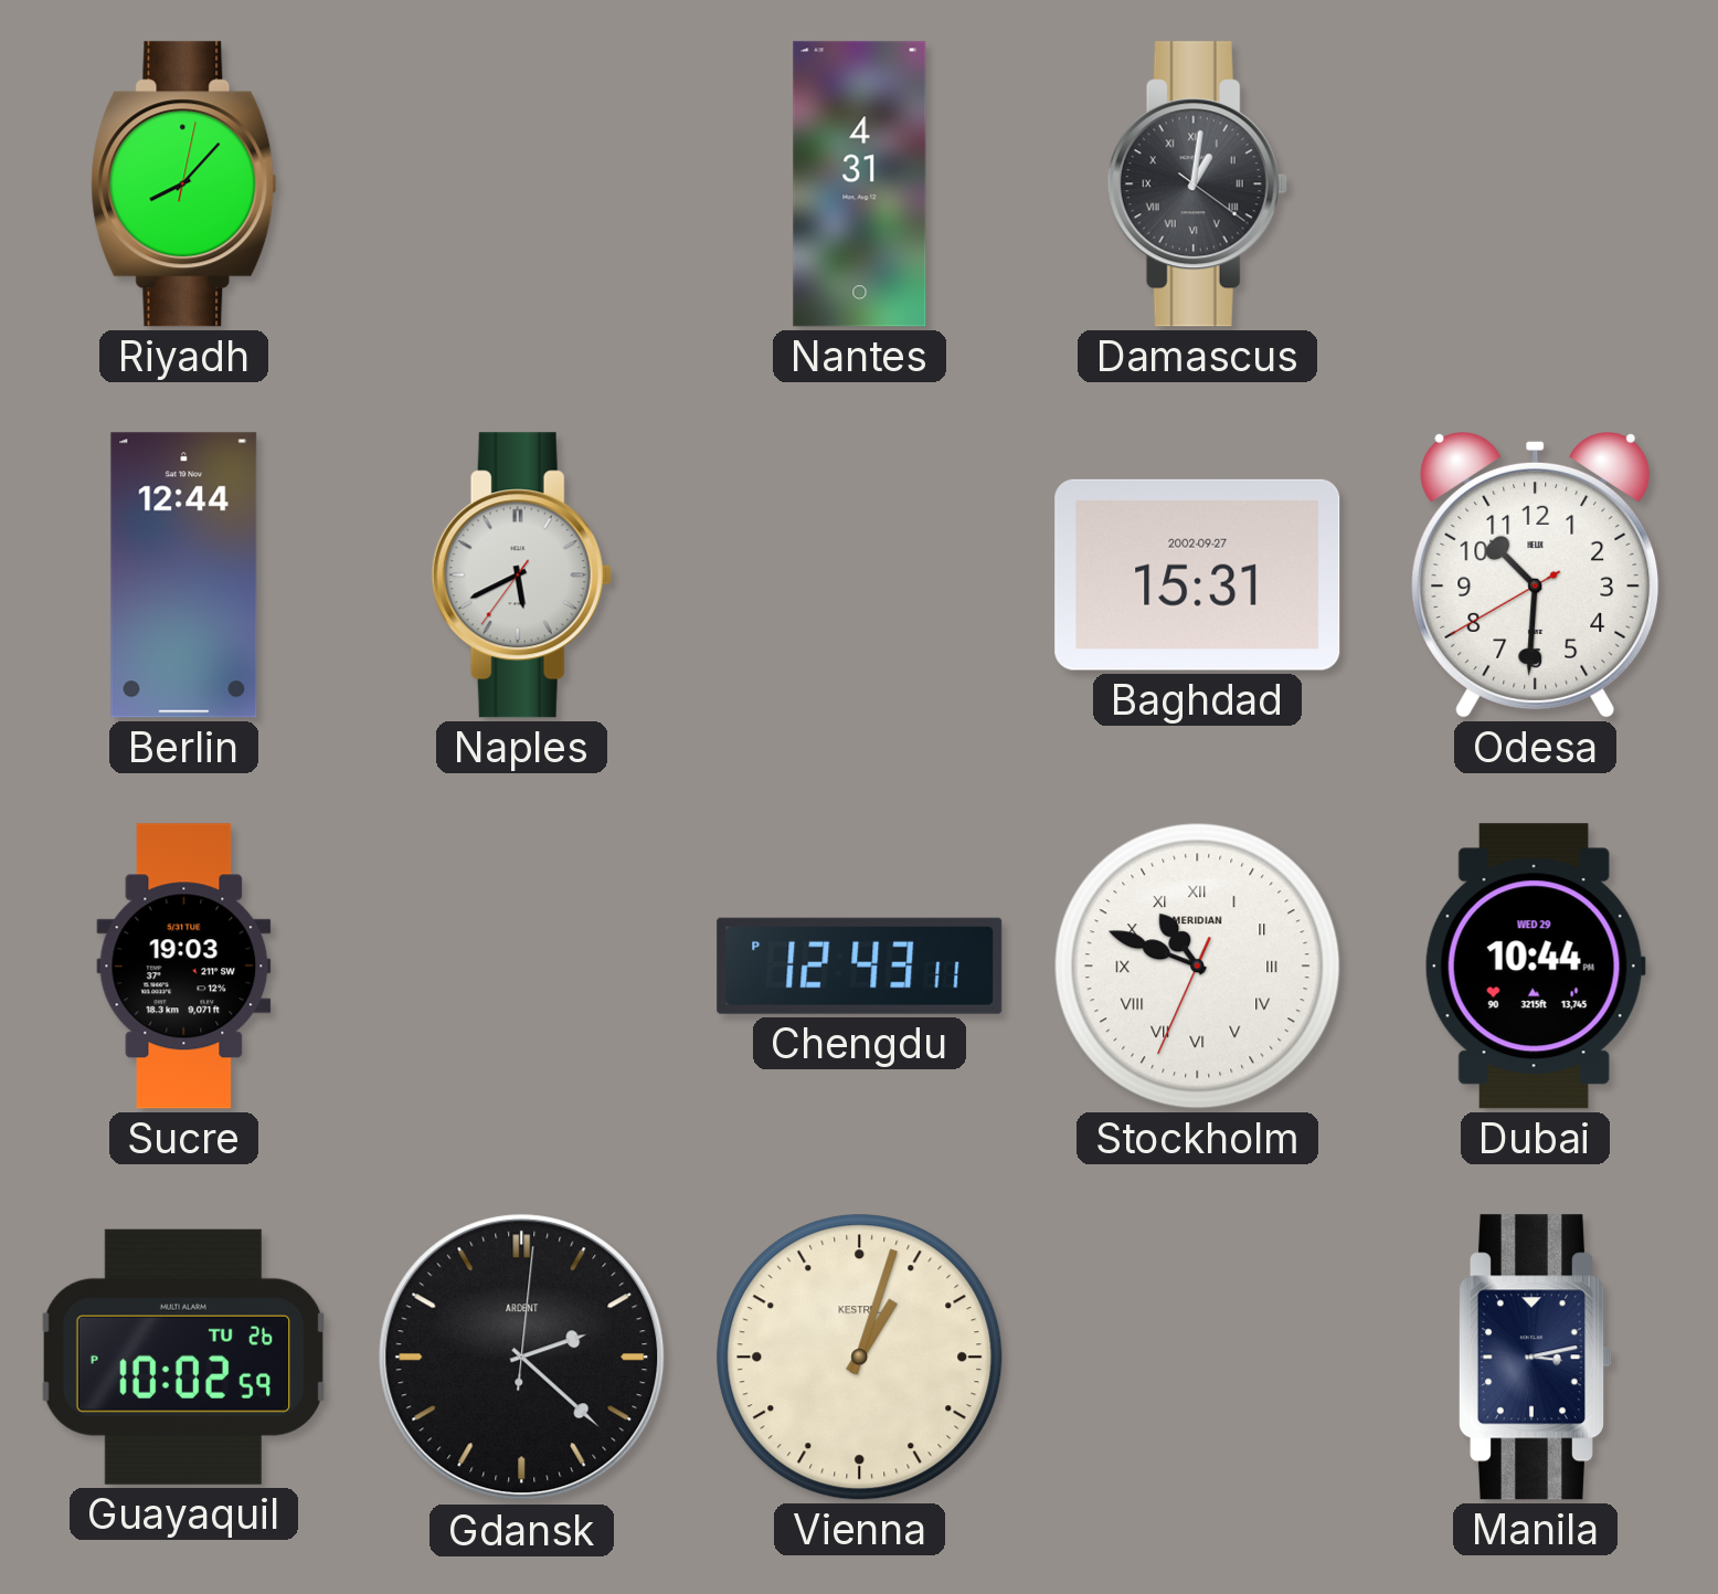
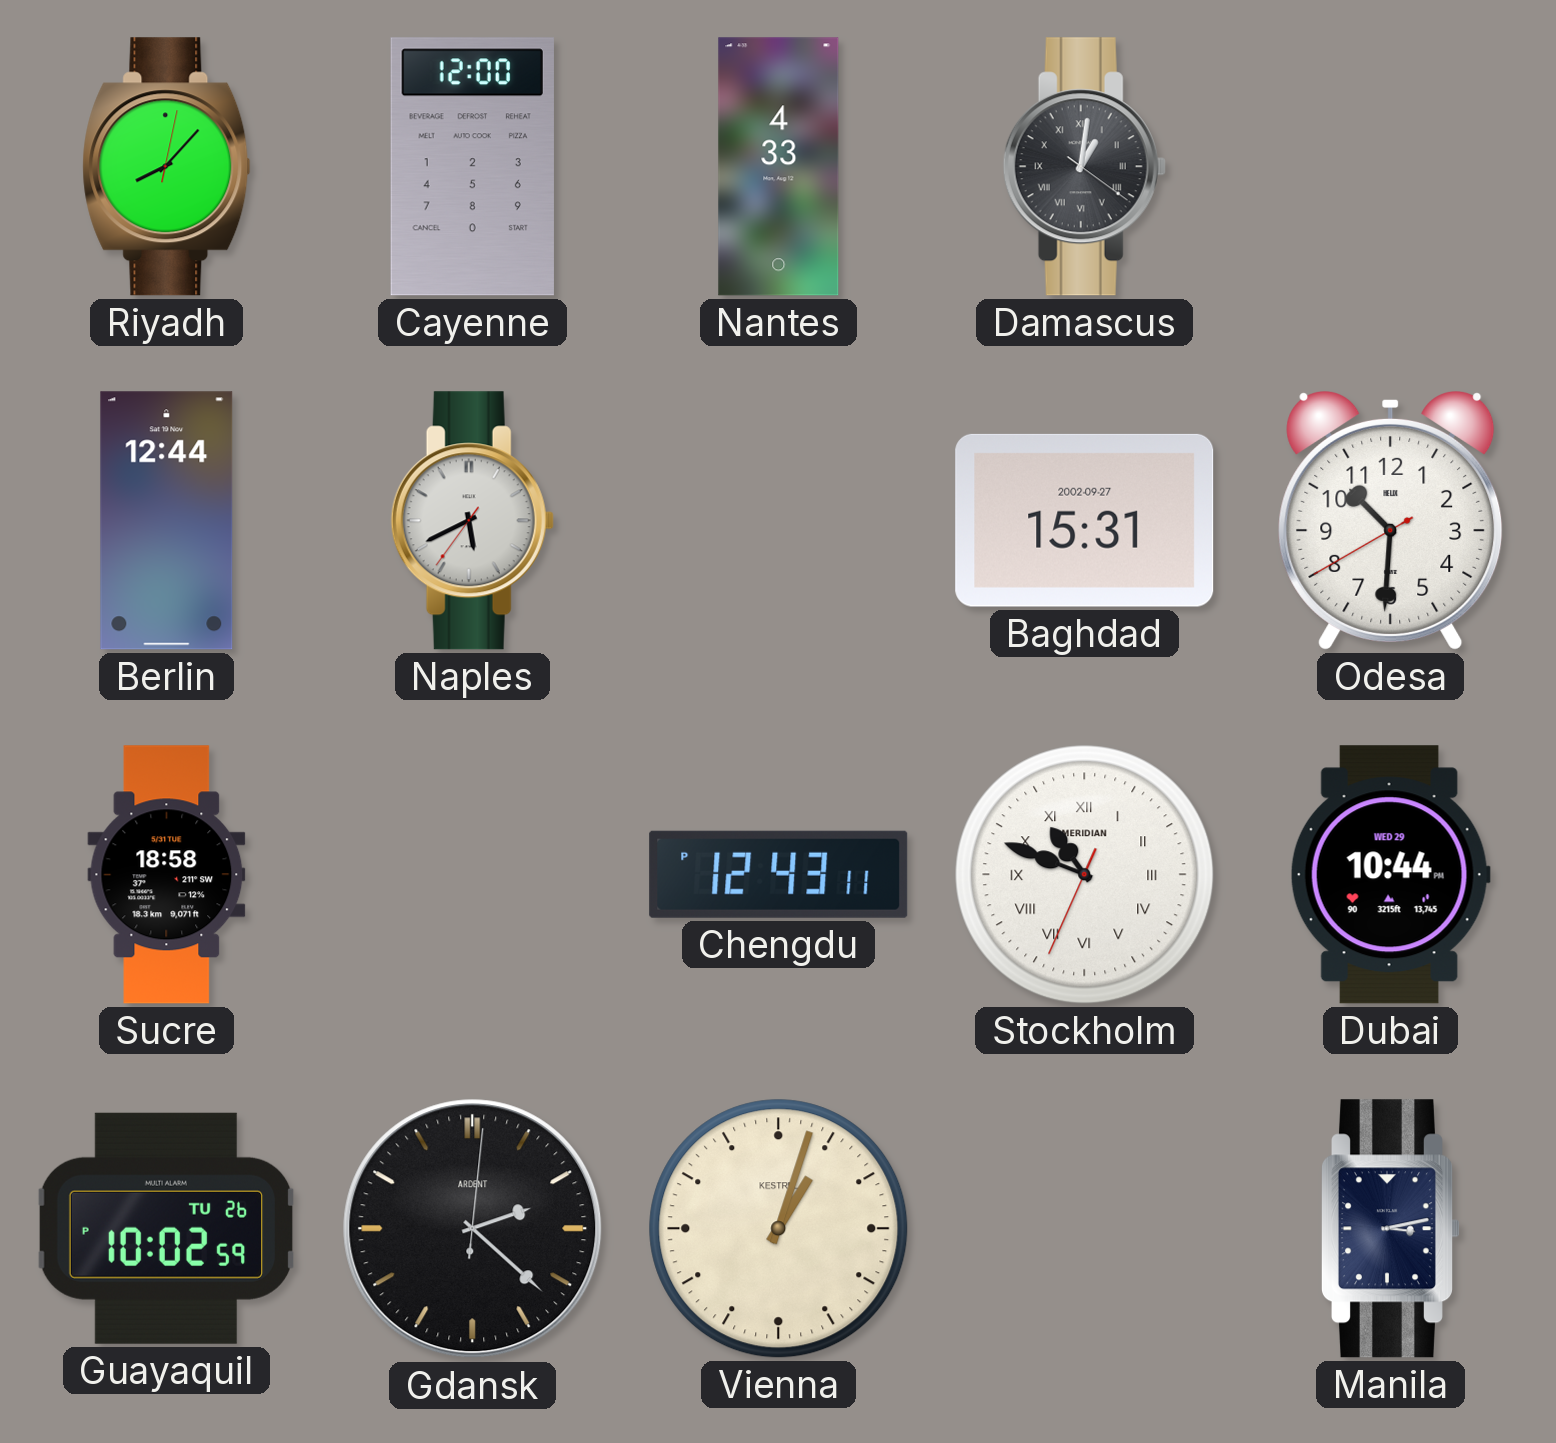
Cayenne: none -> 12:00
Nantes: 4:31 -> 4:33
Sucre: 19:03 -> 18:58
